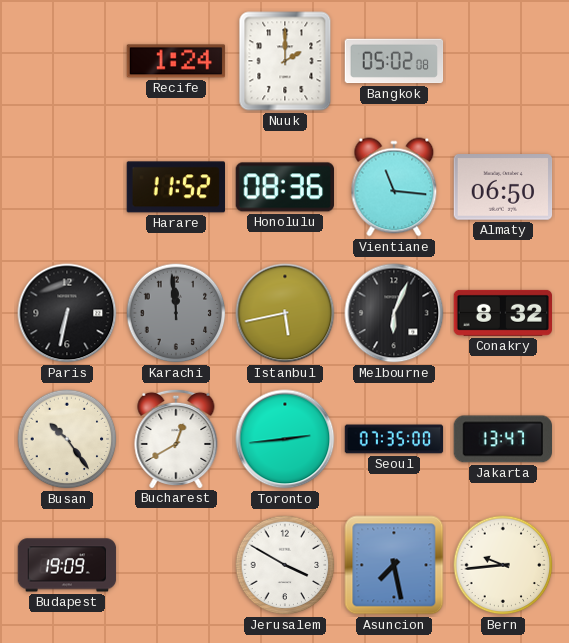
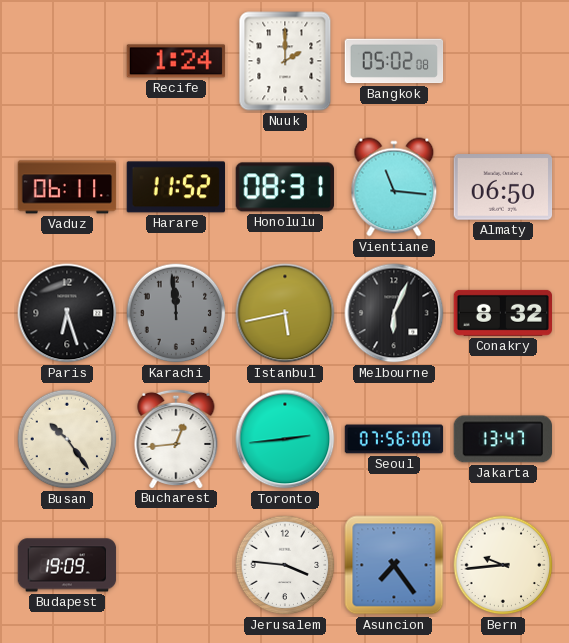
Vaduz: none -> 06:11
Honolulu: 08:36 -> 08:31
Paris: 6:32 -> 6:27
Bucharest: 12:40 -> 12:44
Seoul: 07:35 -> 07:56
Jerusalem: 3:50 -> 3:46
Asuncion: 7:28 -> 7:24
